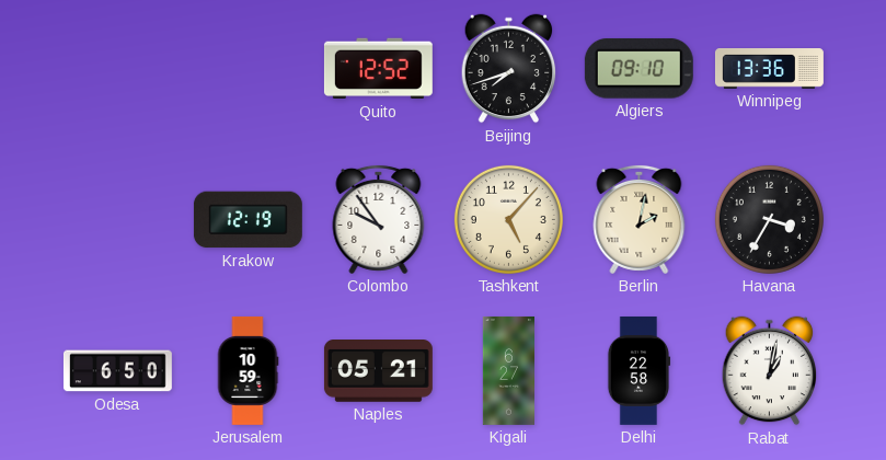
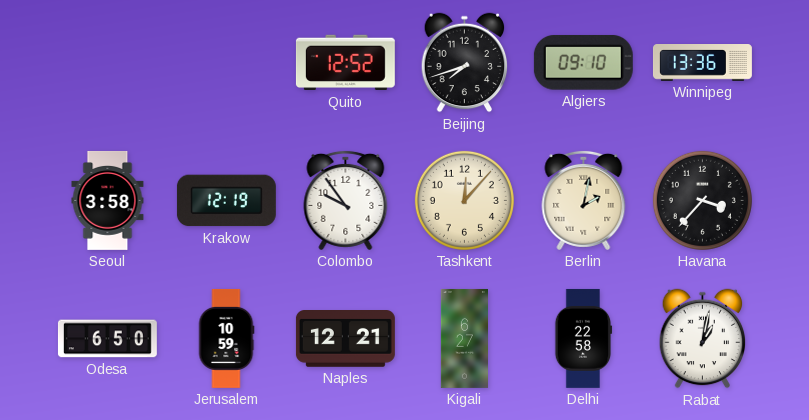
Seoul: none -> 3:58
Tashkent: 5:07 -> 12:07
Havana: 3:35 -> 3:37
Naples: 05:21 -> 12:21
